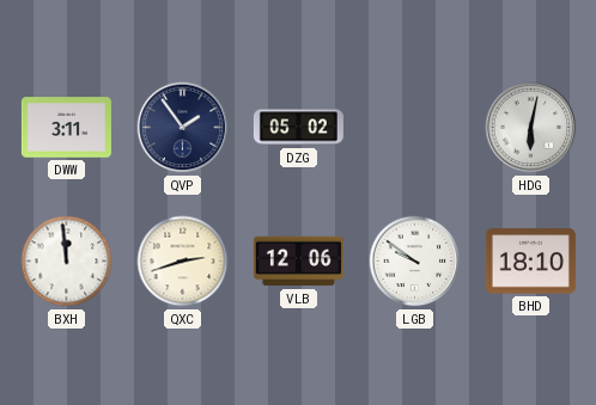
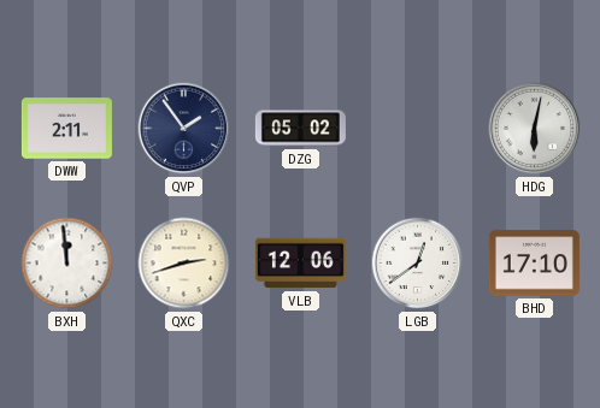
DWW: 3:11 -> 2:11
LGB: 9:51 -> 12:39
BHD: 18:10 -> 17:10
